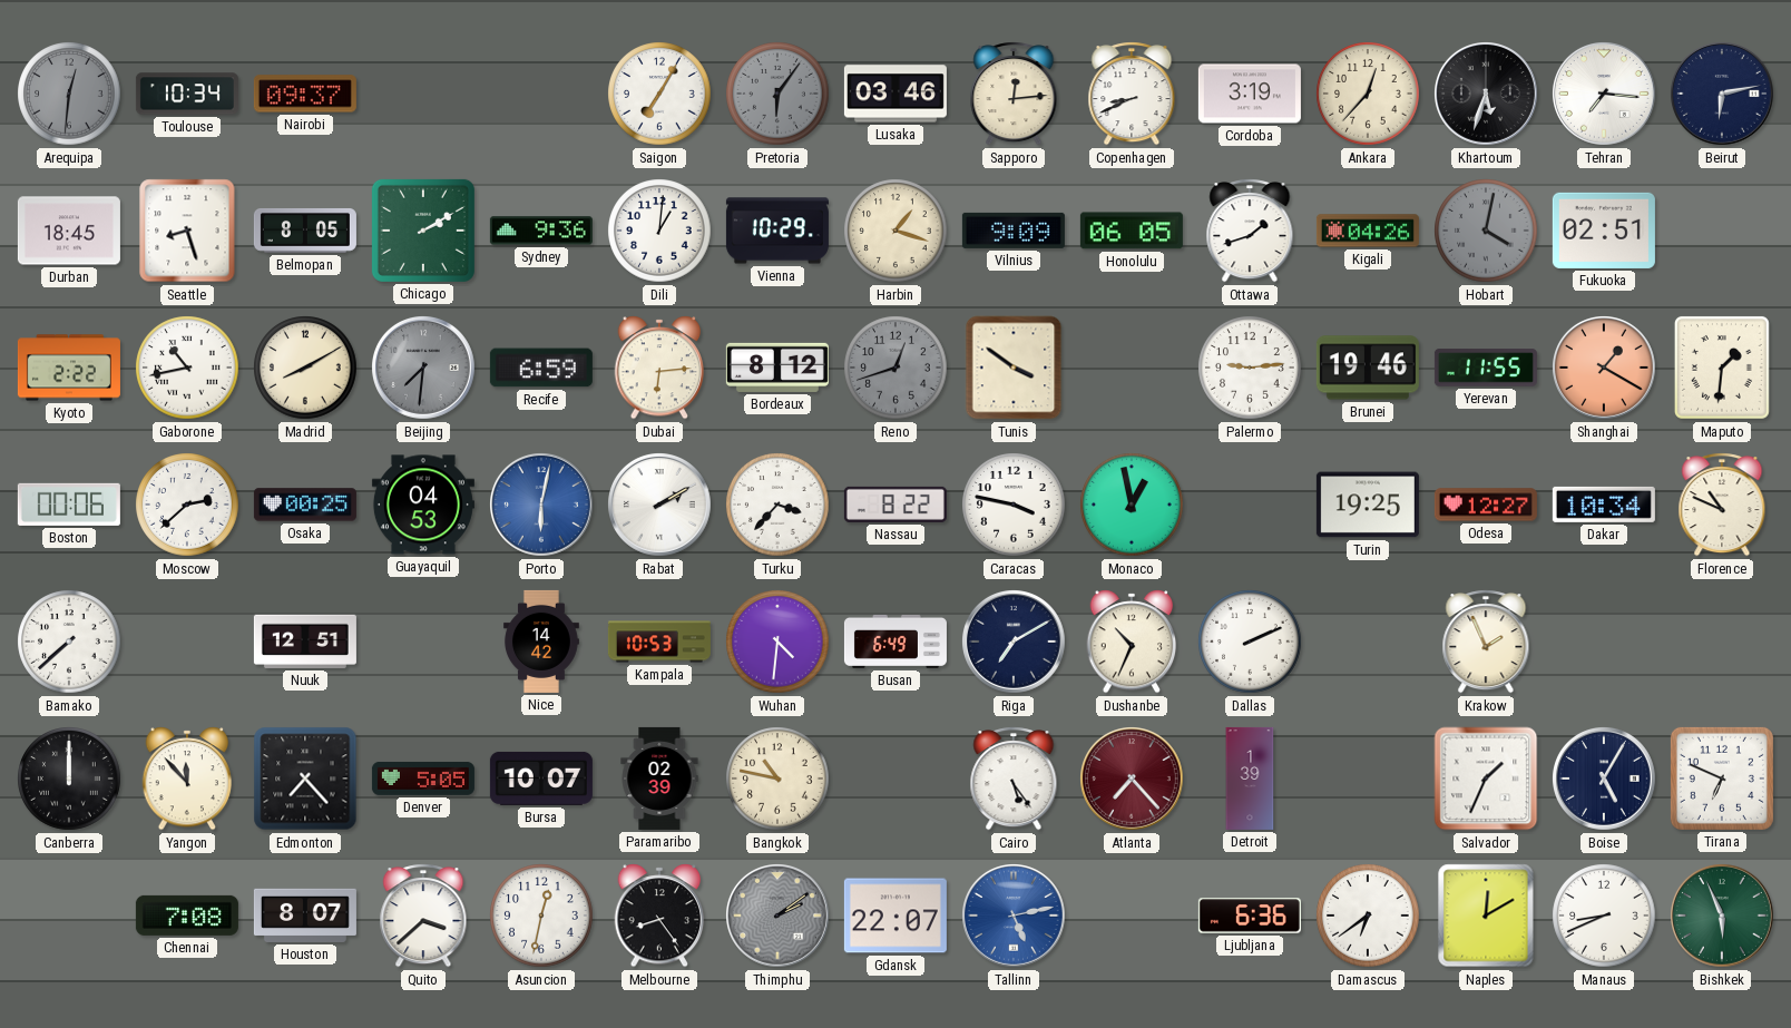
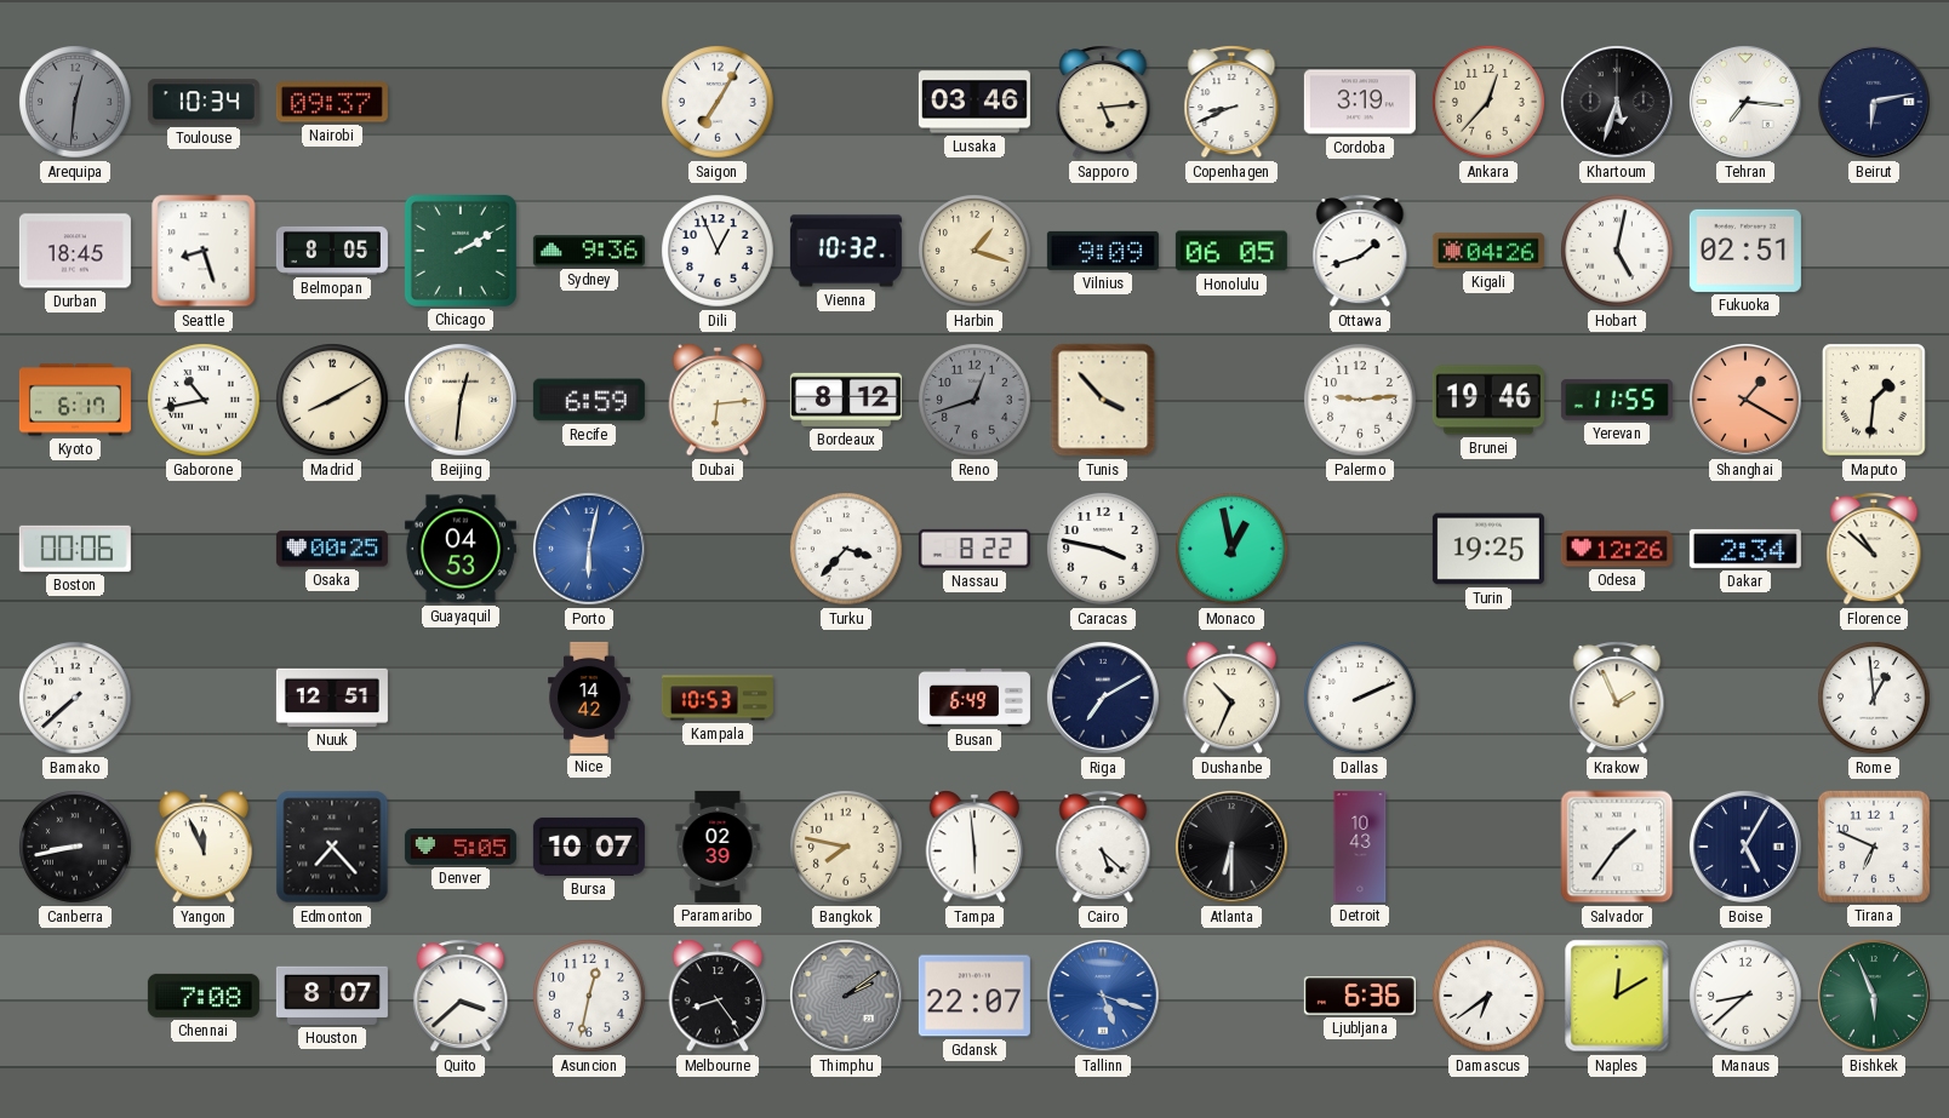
Pretoria: 6:06 -> none
Sapporo: 12:14 -> 5:14
Dili: 1:01 -> 12:56
Vienna: 10:29 -> 10:32
Hobart: 4:02 -> 5:02
Hobart dial: grey -> white
Kyoto: 2:22 -> 6:17
Beijing: 7:31 -> 12:31
Beijing dial: grey -> cream
Tunis: 3:51 -> 3:53
Moscow: 2:38 -> none
Rabat: 2:10 -> none
Odesa: 12:27 -> 12:26
Dakar: 10:34 -> 2:34
Florence: 10:49 -> 10:52
Wuhan: 4:31 -> none
Rome: none -> 12:59
Canberra: 12:00 -> 8:43
Yangon: 11:53 -> 11:56
Bangkok: 10:47 -> 7:47
Tampa: none -> 5:59
Cairo: 5:24 -> 5:22
Atlanta: 7:23 -> 6:30
Atlanta dial: burgundy -> black
Detroit: 1:39 -> 10:43
Salvador: 1:34 -> 1:36
Tallinn: 5:13 -> 5:18
Manaus: 8:41 -> 8:38
